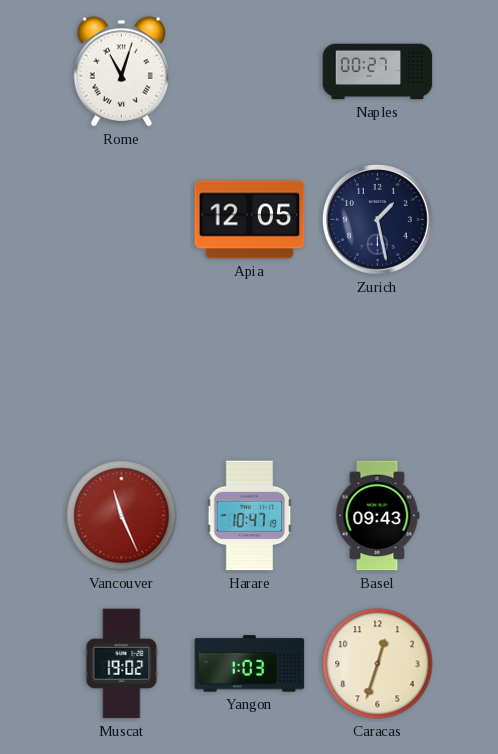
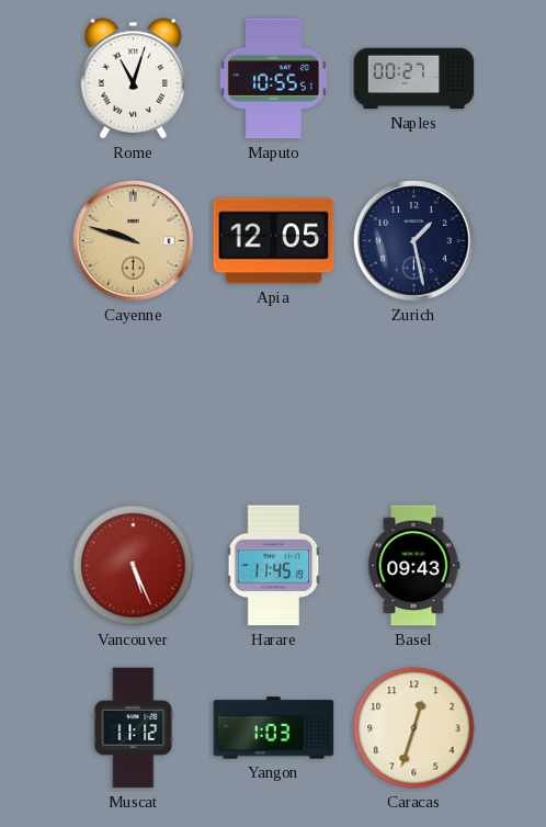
Maputo: none -> 10:55
Cayenne: none -> 9:48
Vancouver: 11:26 -> 5:26
Harare: 10:47 -> 11:45
Muscat: 19:02 -> 11:12
